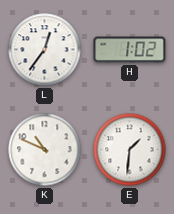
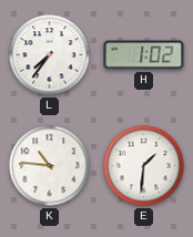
L: 12:36 -> 7:36
K: 10:49 -> 10:46
